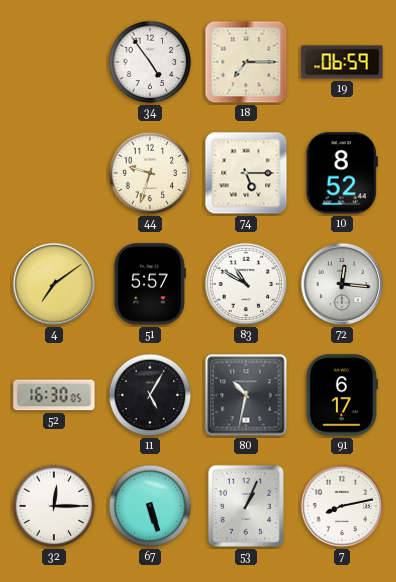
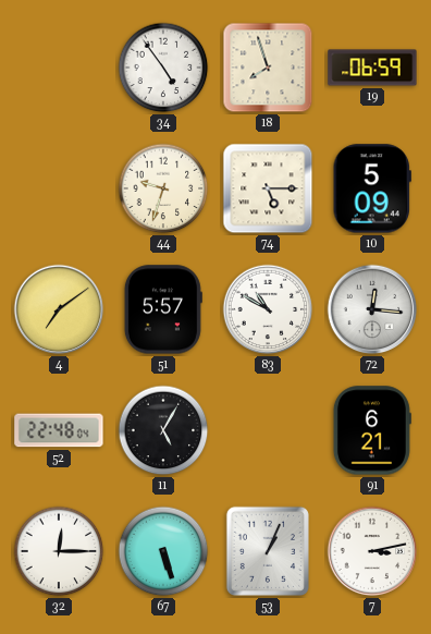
18: 7:15 -> 7:57
10: 8:52 -> 5:09
52: 16:30 -> 22:48
80: 10:32 -> none
91: 6:17 -> 6:21
7: 8:13 -> 3:13
